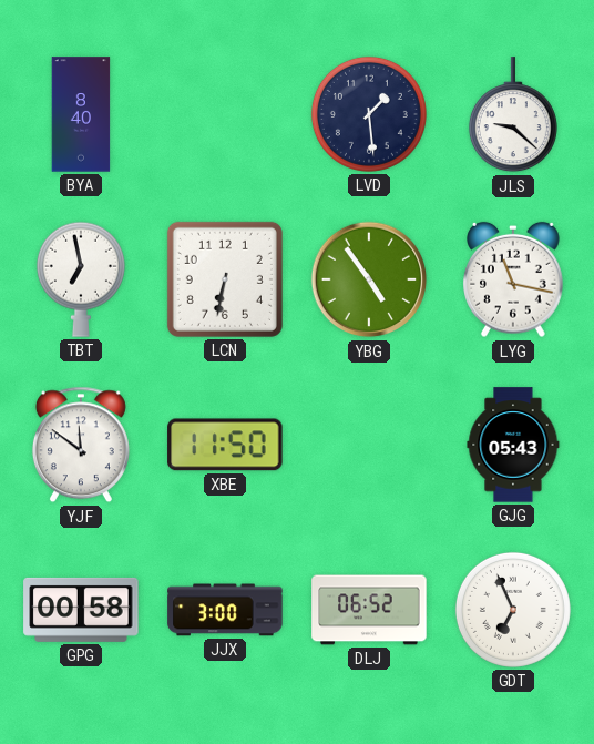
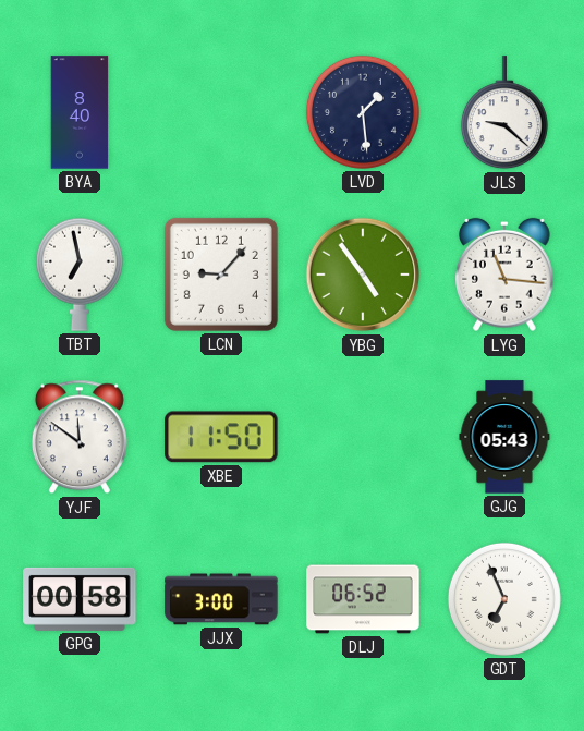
LCN: 6:32 -> 9:07
LYG: 11:17 -> 11:16
